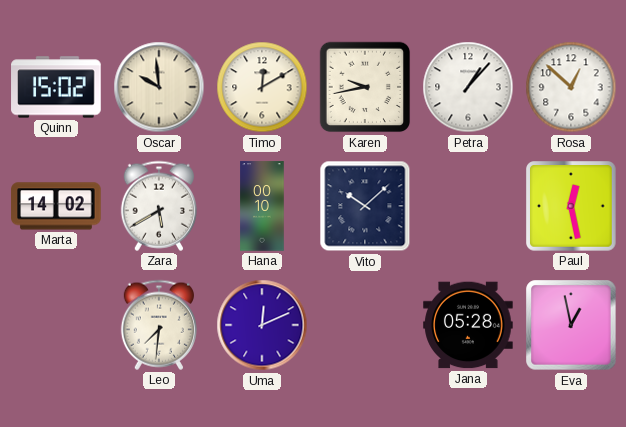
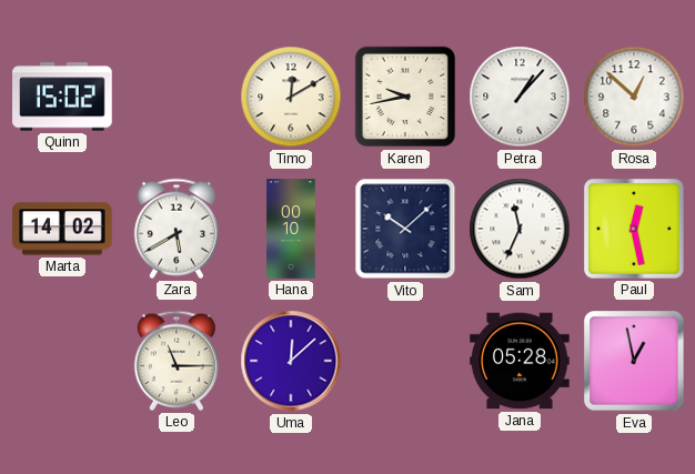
Oscar: 9:59 -> none
Sam: none -> 11:34
Leo: 7:31 -> 11:15
Uma: 12:11 -> 12:08
